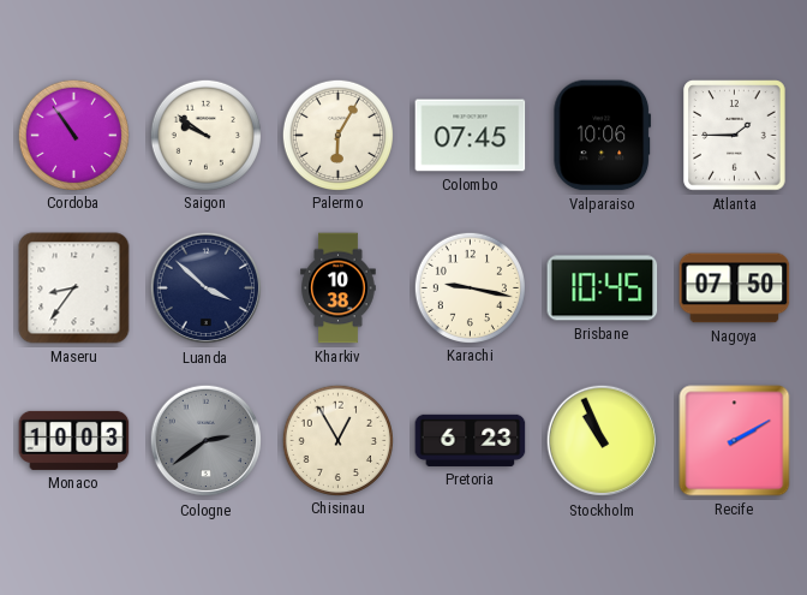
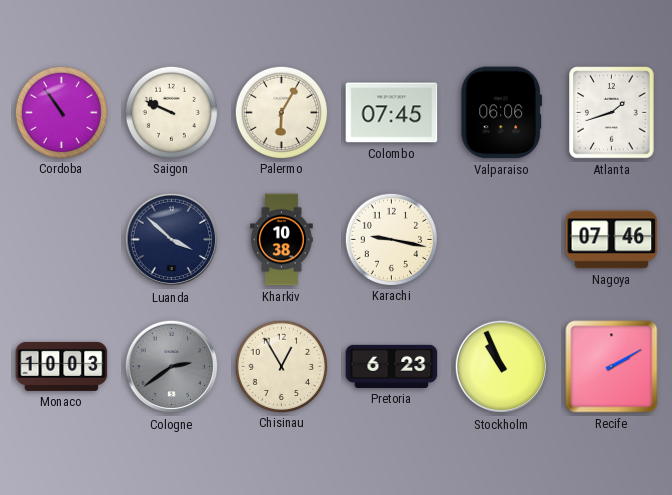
Saigon: 9:51 -> 9:49
Valparaiso: 10:06 -> 06:06
Atlanta: 1:45 -> 1:42
Maseru: 8:36 -> none
Brisbane: 10:45 -> none
Nagoya: 07:50 -> 07:46
